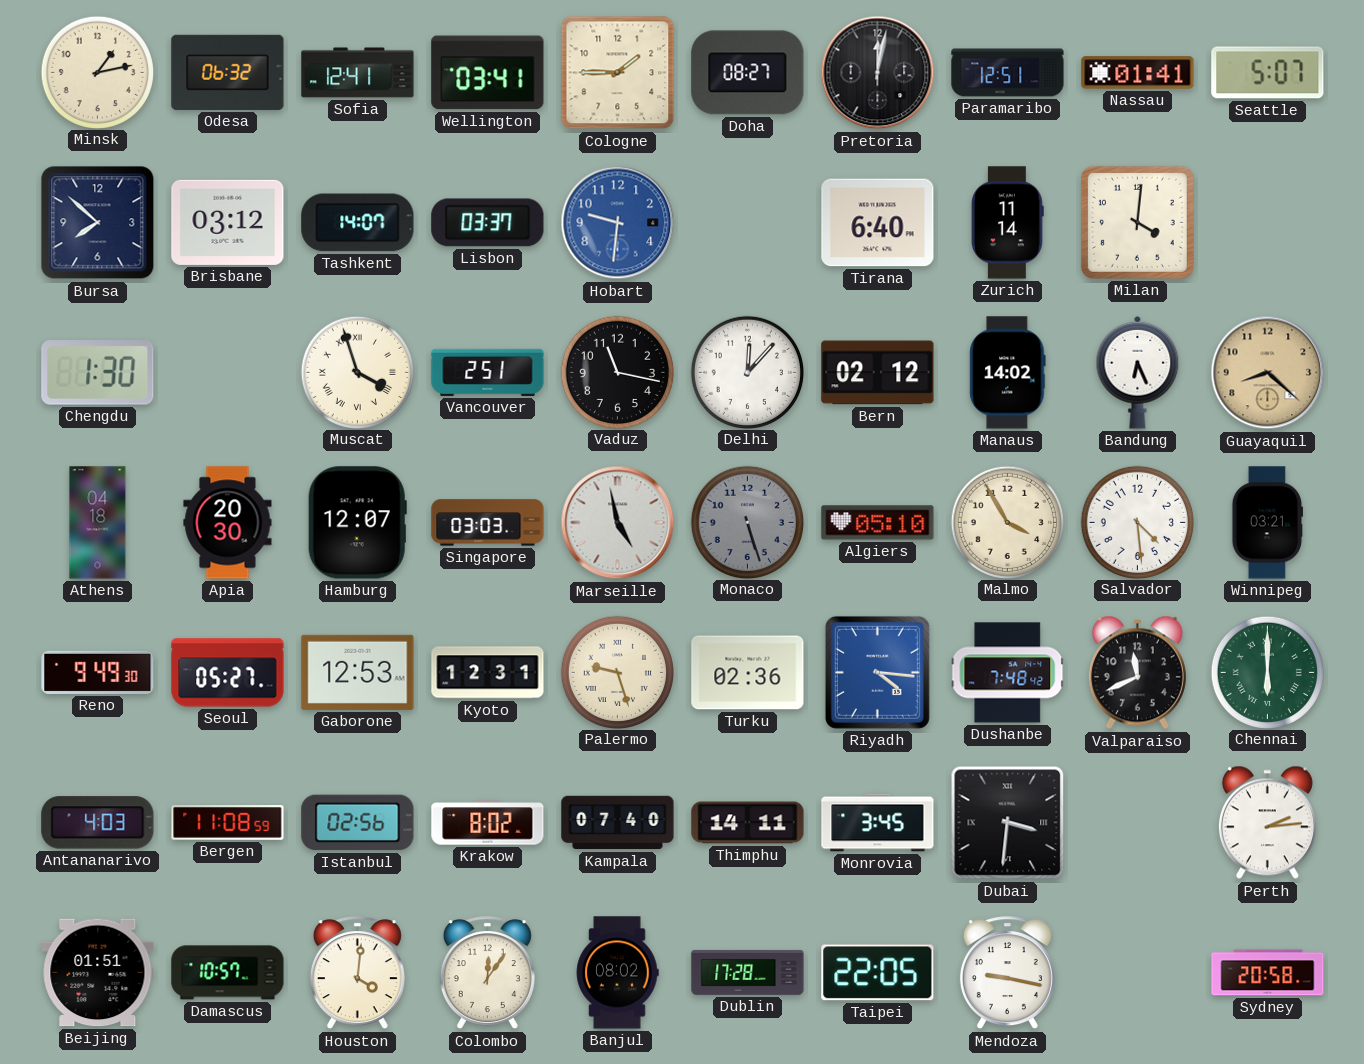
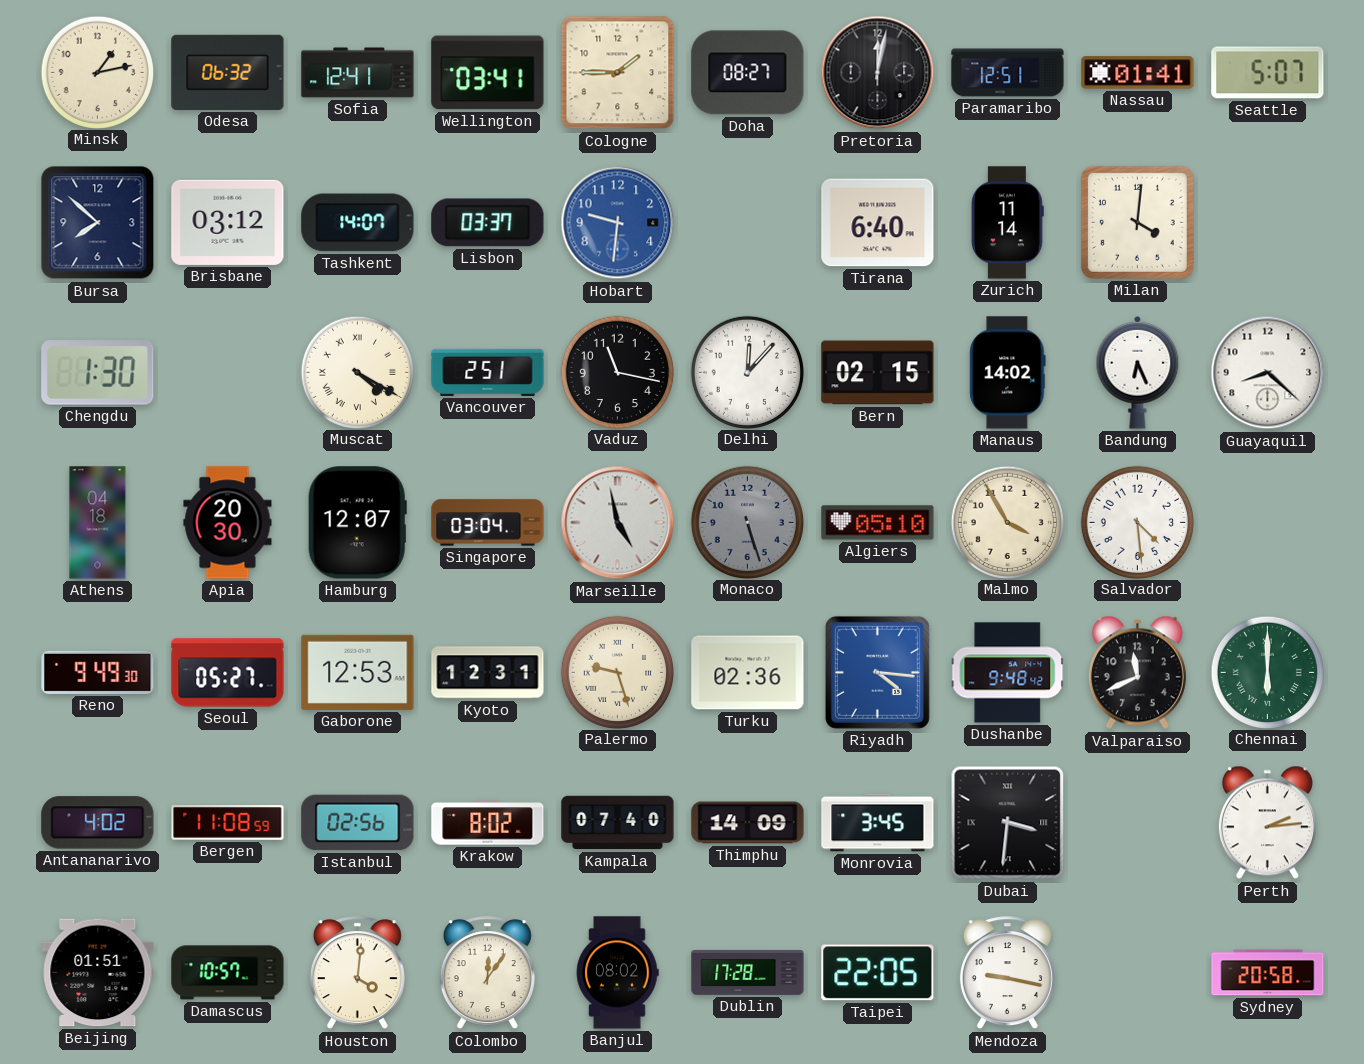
Muscat: 3:57 -> 4:20
Bern: 02:12 -> 02:15
Guayaquil dial: champagne -> white
Singapore: 03:03 -> 03:04
Winnipeg: 03:21 -> none
Dushanbe: 7:48 -> 9:48
Antananarivo: 4:03 -> 4:02
Thimphu: 14:11 -> 14:09
